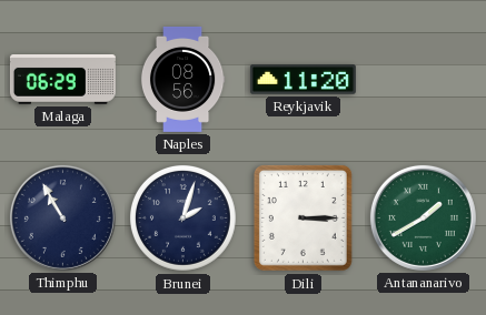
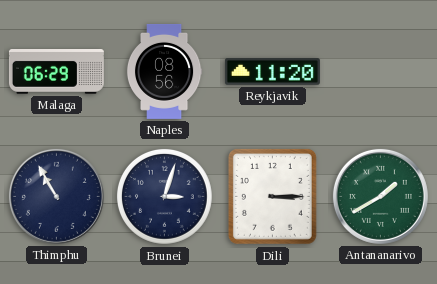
Brunei: 2:03 -> 3:03
